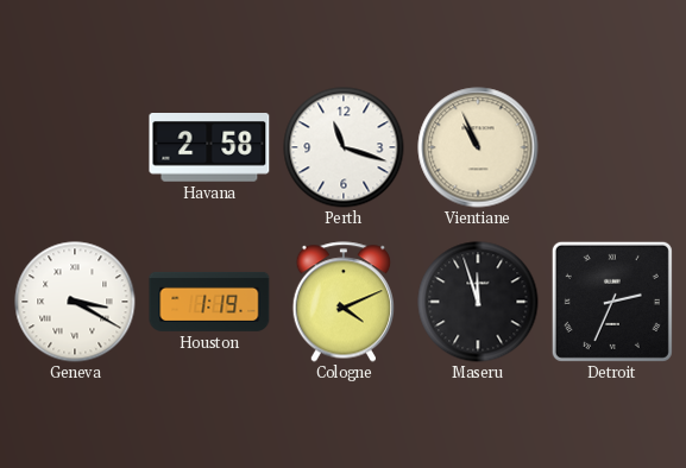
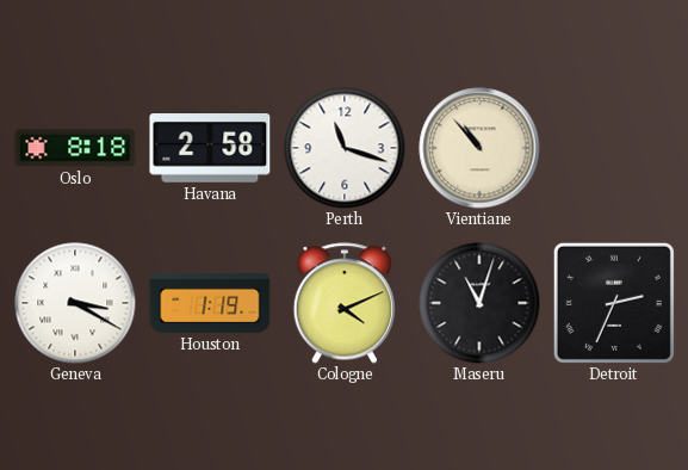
Oslo: none -> 8:18
Vientiane: 10:56 -> 10:53
Maseru: 11:57 -> 11:03
